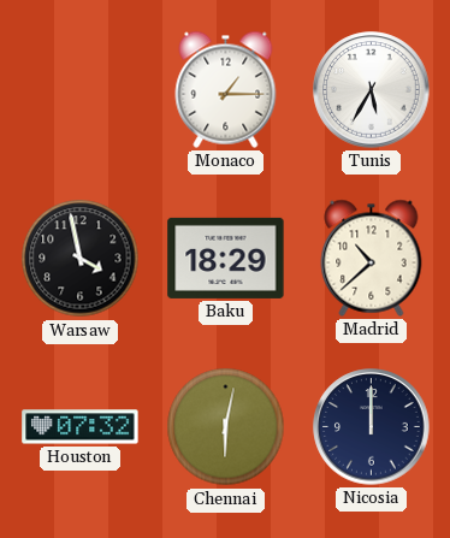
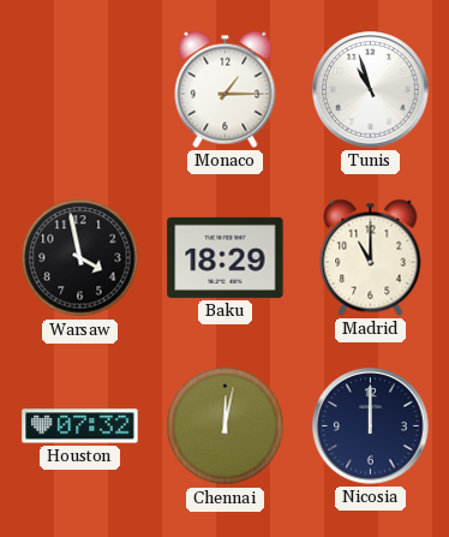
Tunis: 5:35 -> 10:57
Madrid: 10:38 -> 11:00
Chennai: 6:02 -> 12:02
